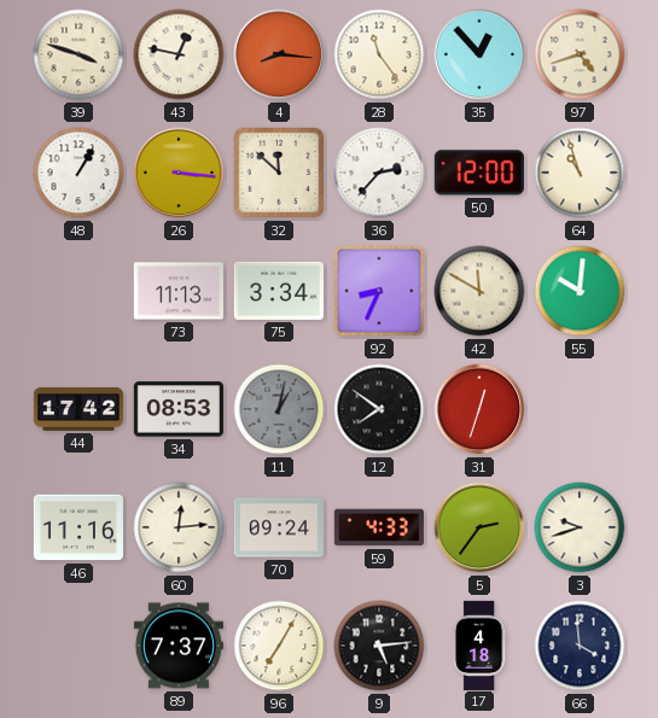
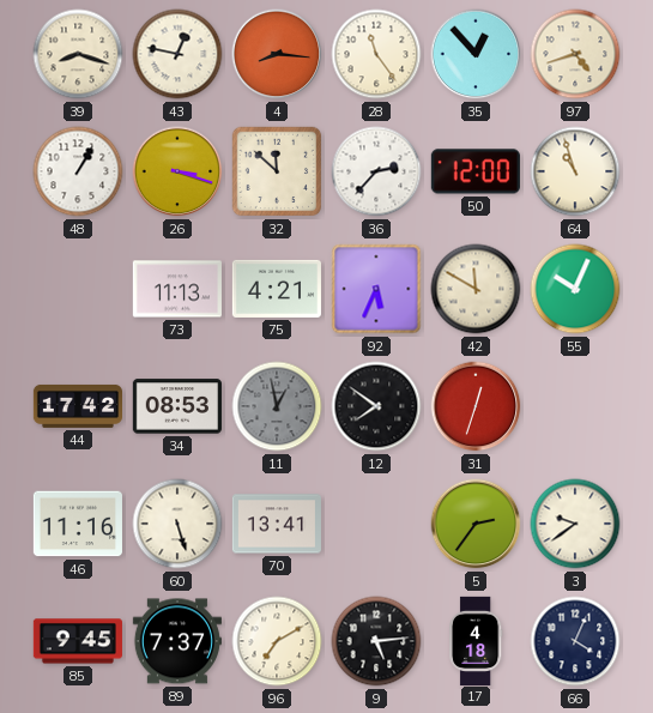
39: 3:48 -> 8:18
26: 3:16 -> 3:18
75: 3:34 -> 4:21
92: 8:34 -> 5:34
55: 10:01 -> 10:04
11: 1:02 -> 12:58
60: 12:14 -> 5:27
70: 09:24 -> 13:41
59: 4:33 -> none
3: 9:42 -> 9:39
85: none -> 9:45
96: 7:05 -> 7:10
66: 3:59 -> 4:04
